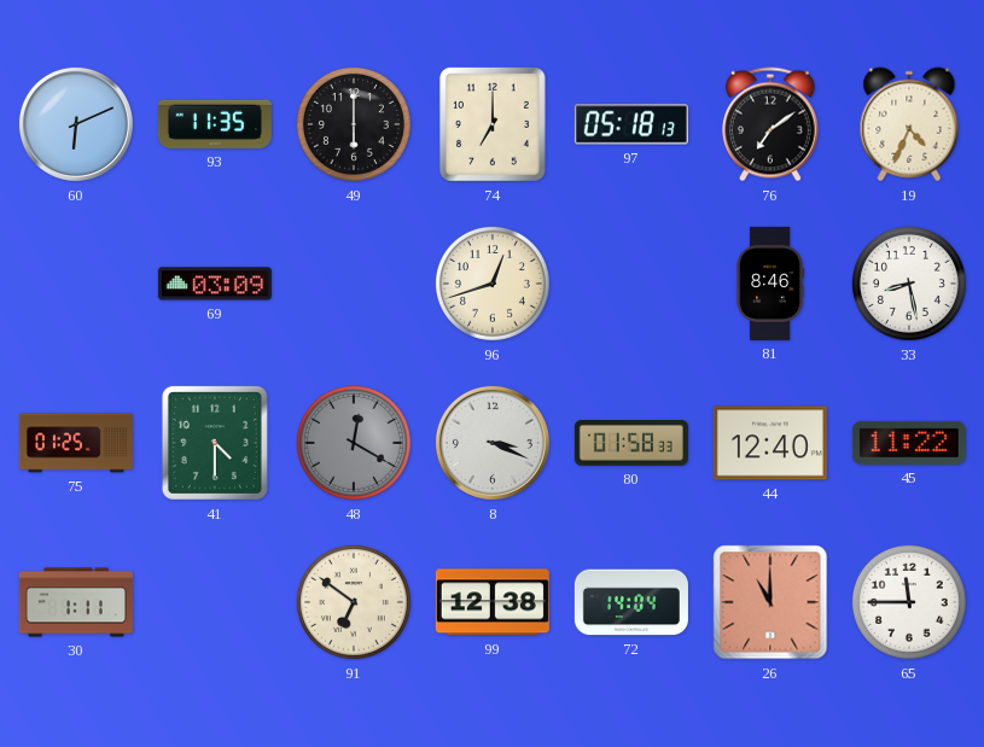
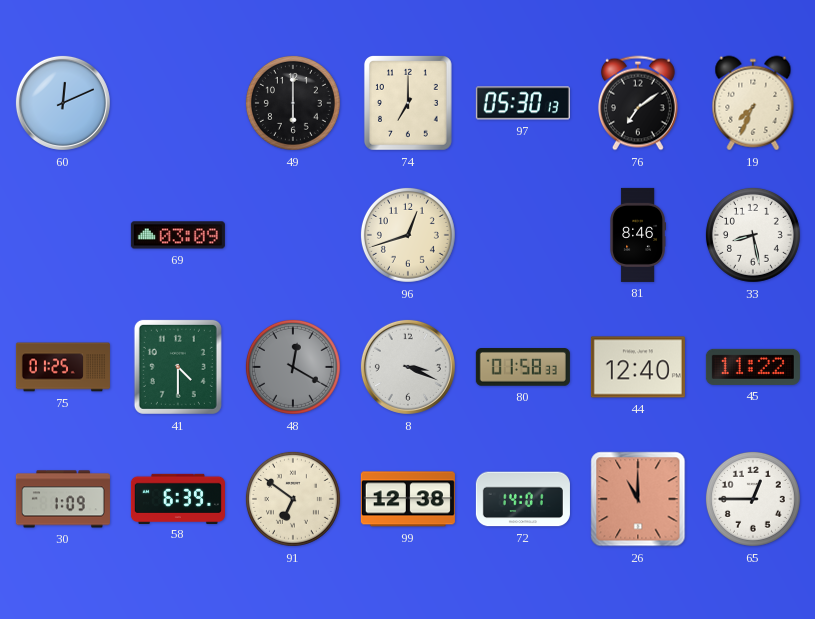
60: 6:11 -> 12:11
93: 11:35 -> none
97: 05:18 -> 05:30
19: 4:34 -> 7:34
30: 1:11 -> 1:09
58: none -> 6:39
72: 14:04 -> 14:01
65: 11:45 -> 12:45
